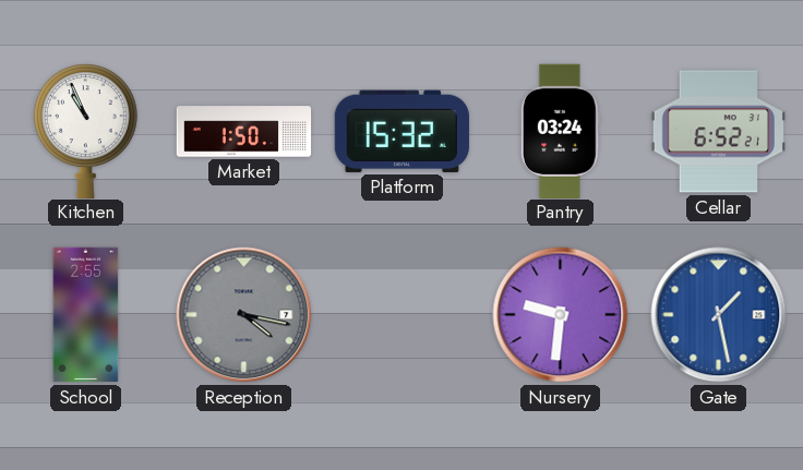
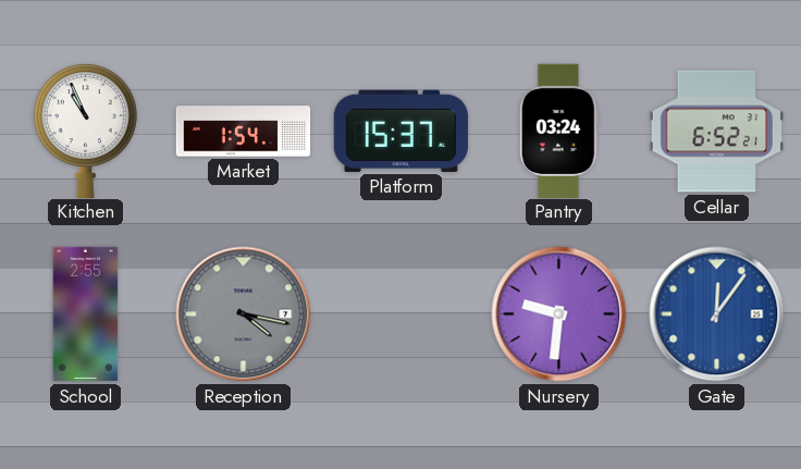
Market: 1:50 -> 1:54
Platform: 15:32 -> 15:37
Gate: 1:28 -> 12:06
